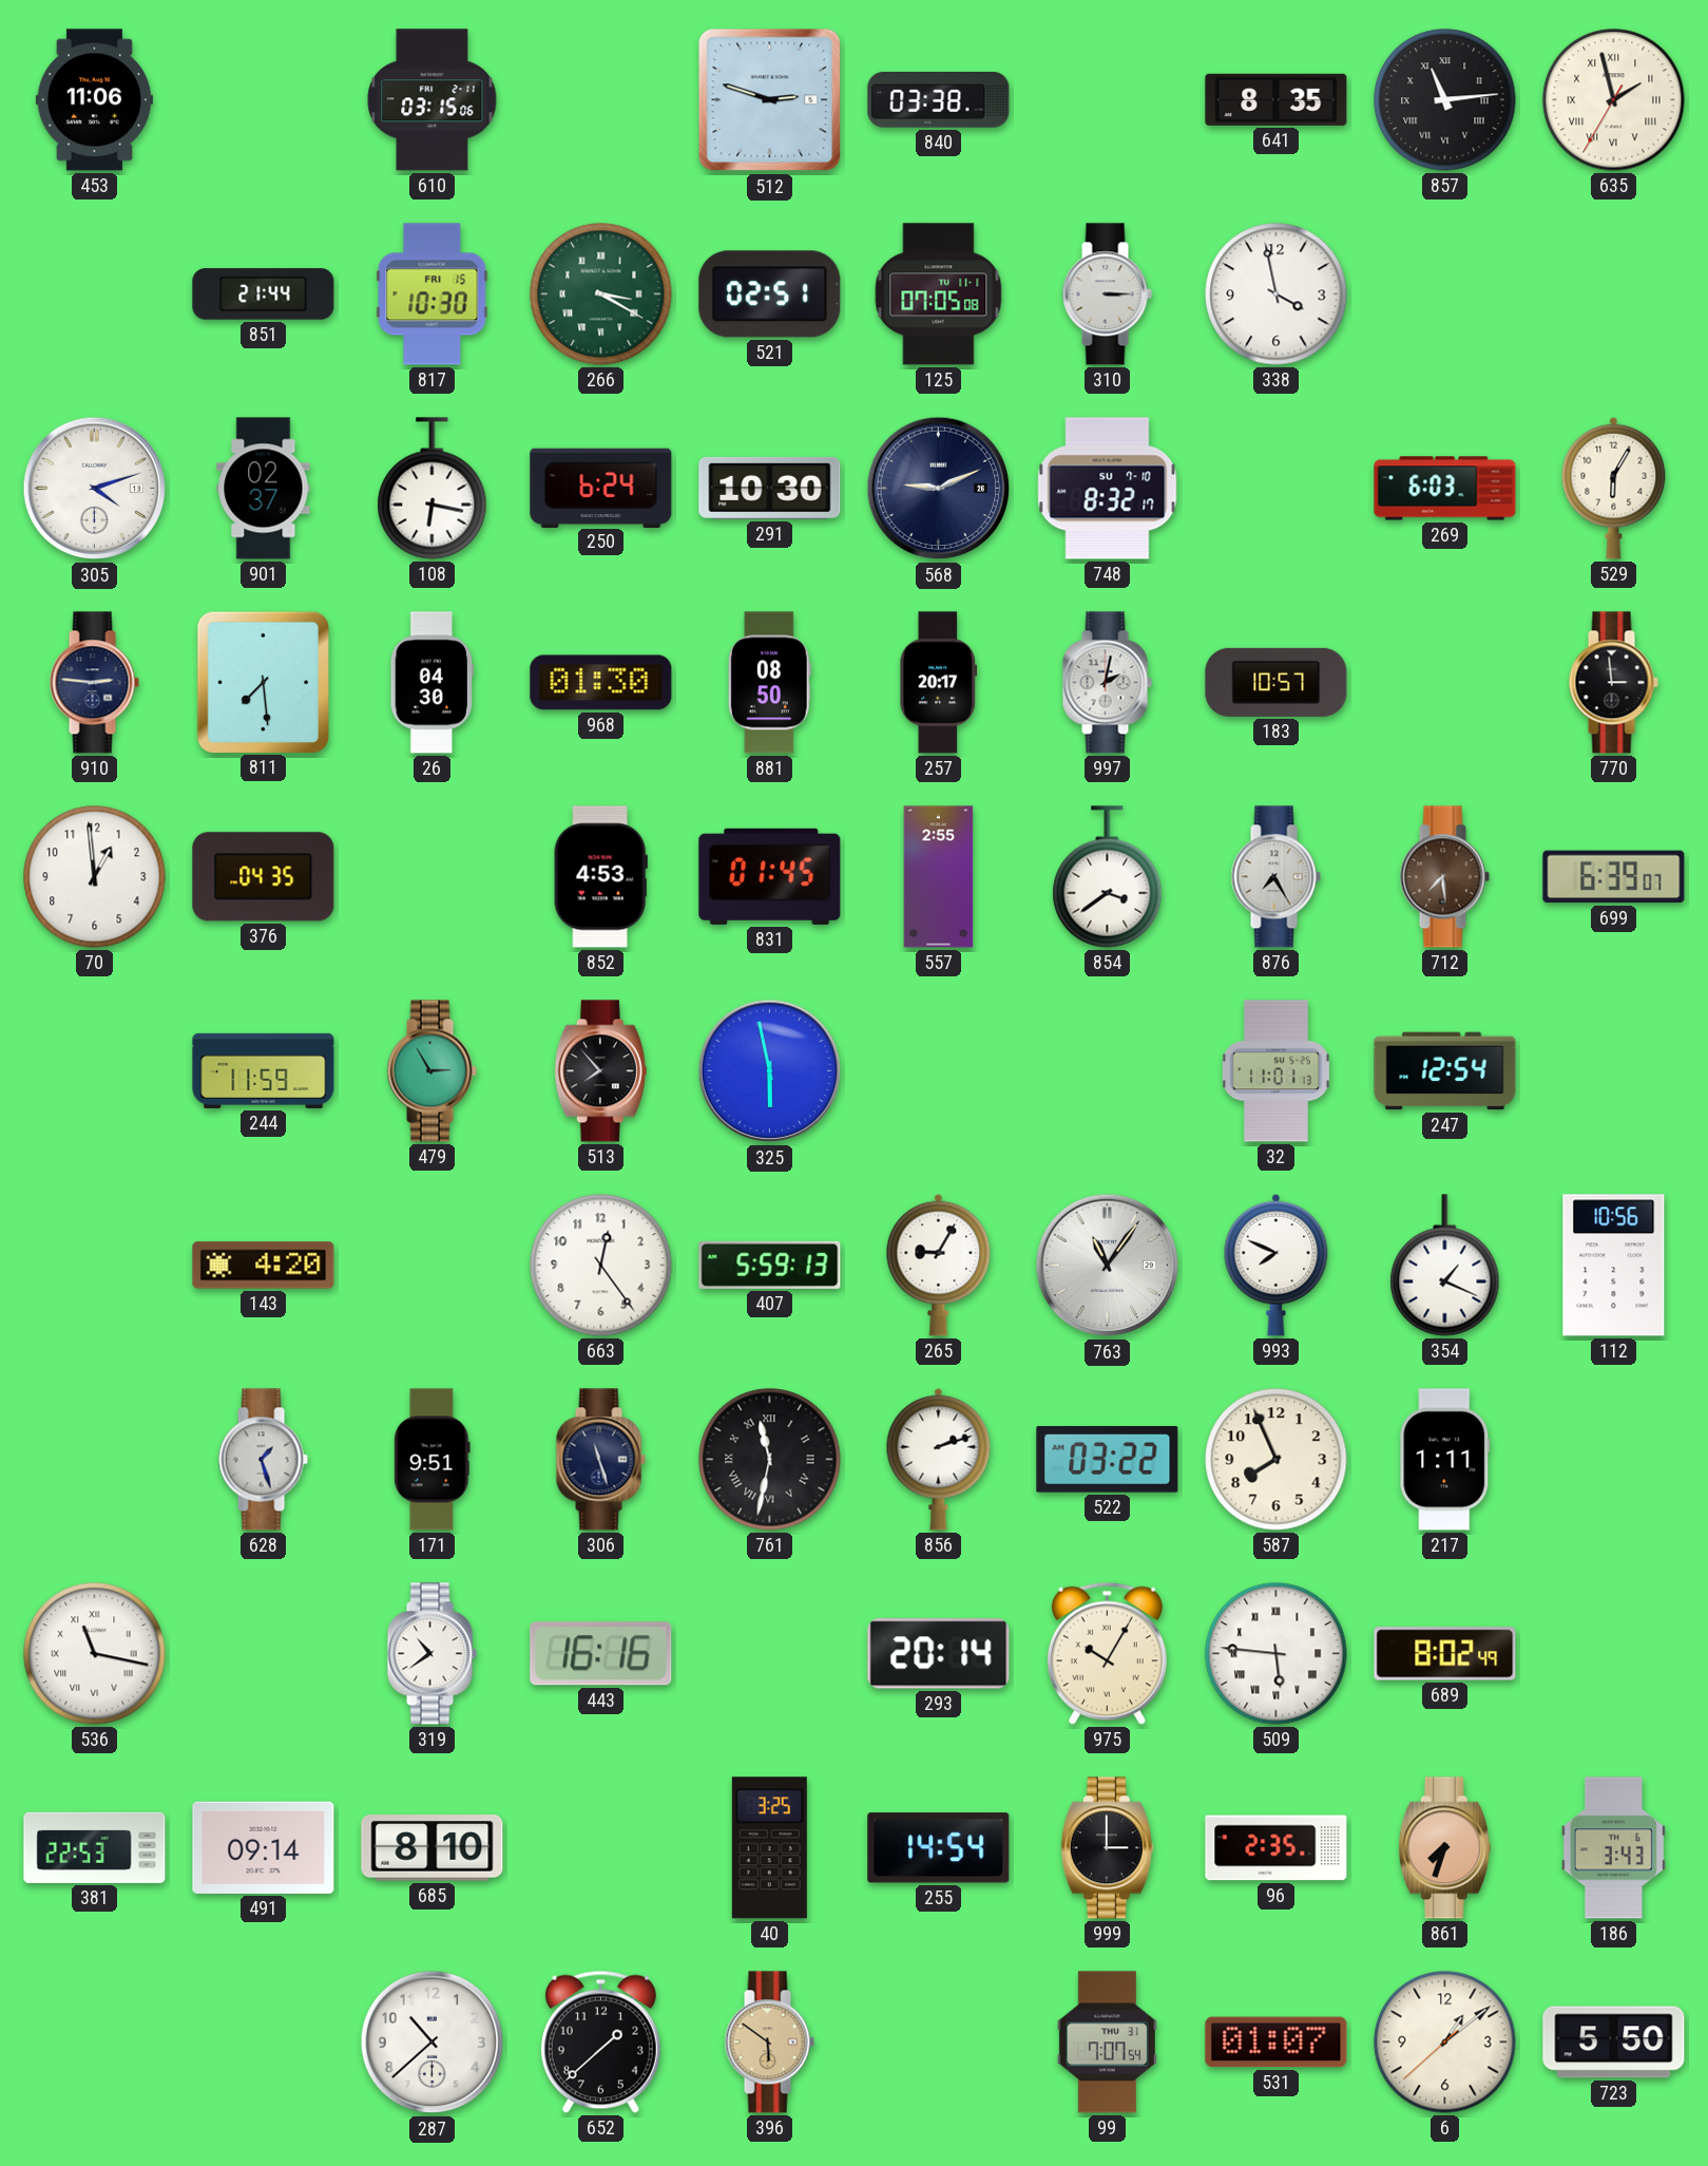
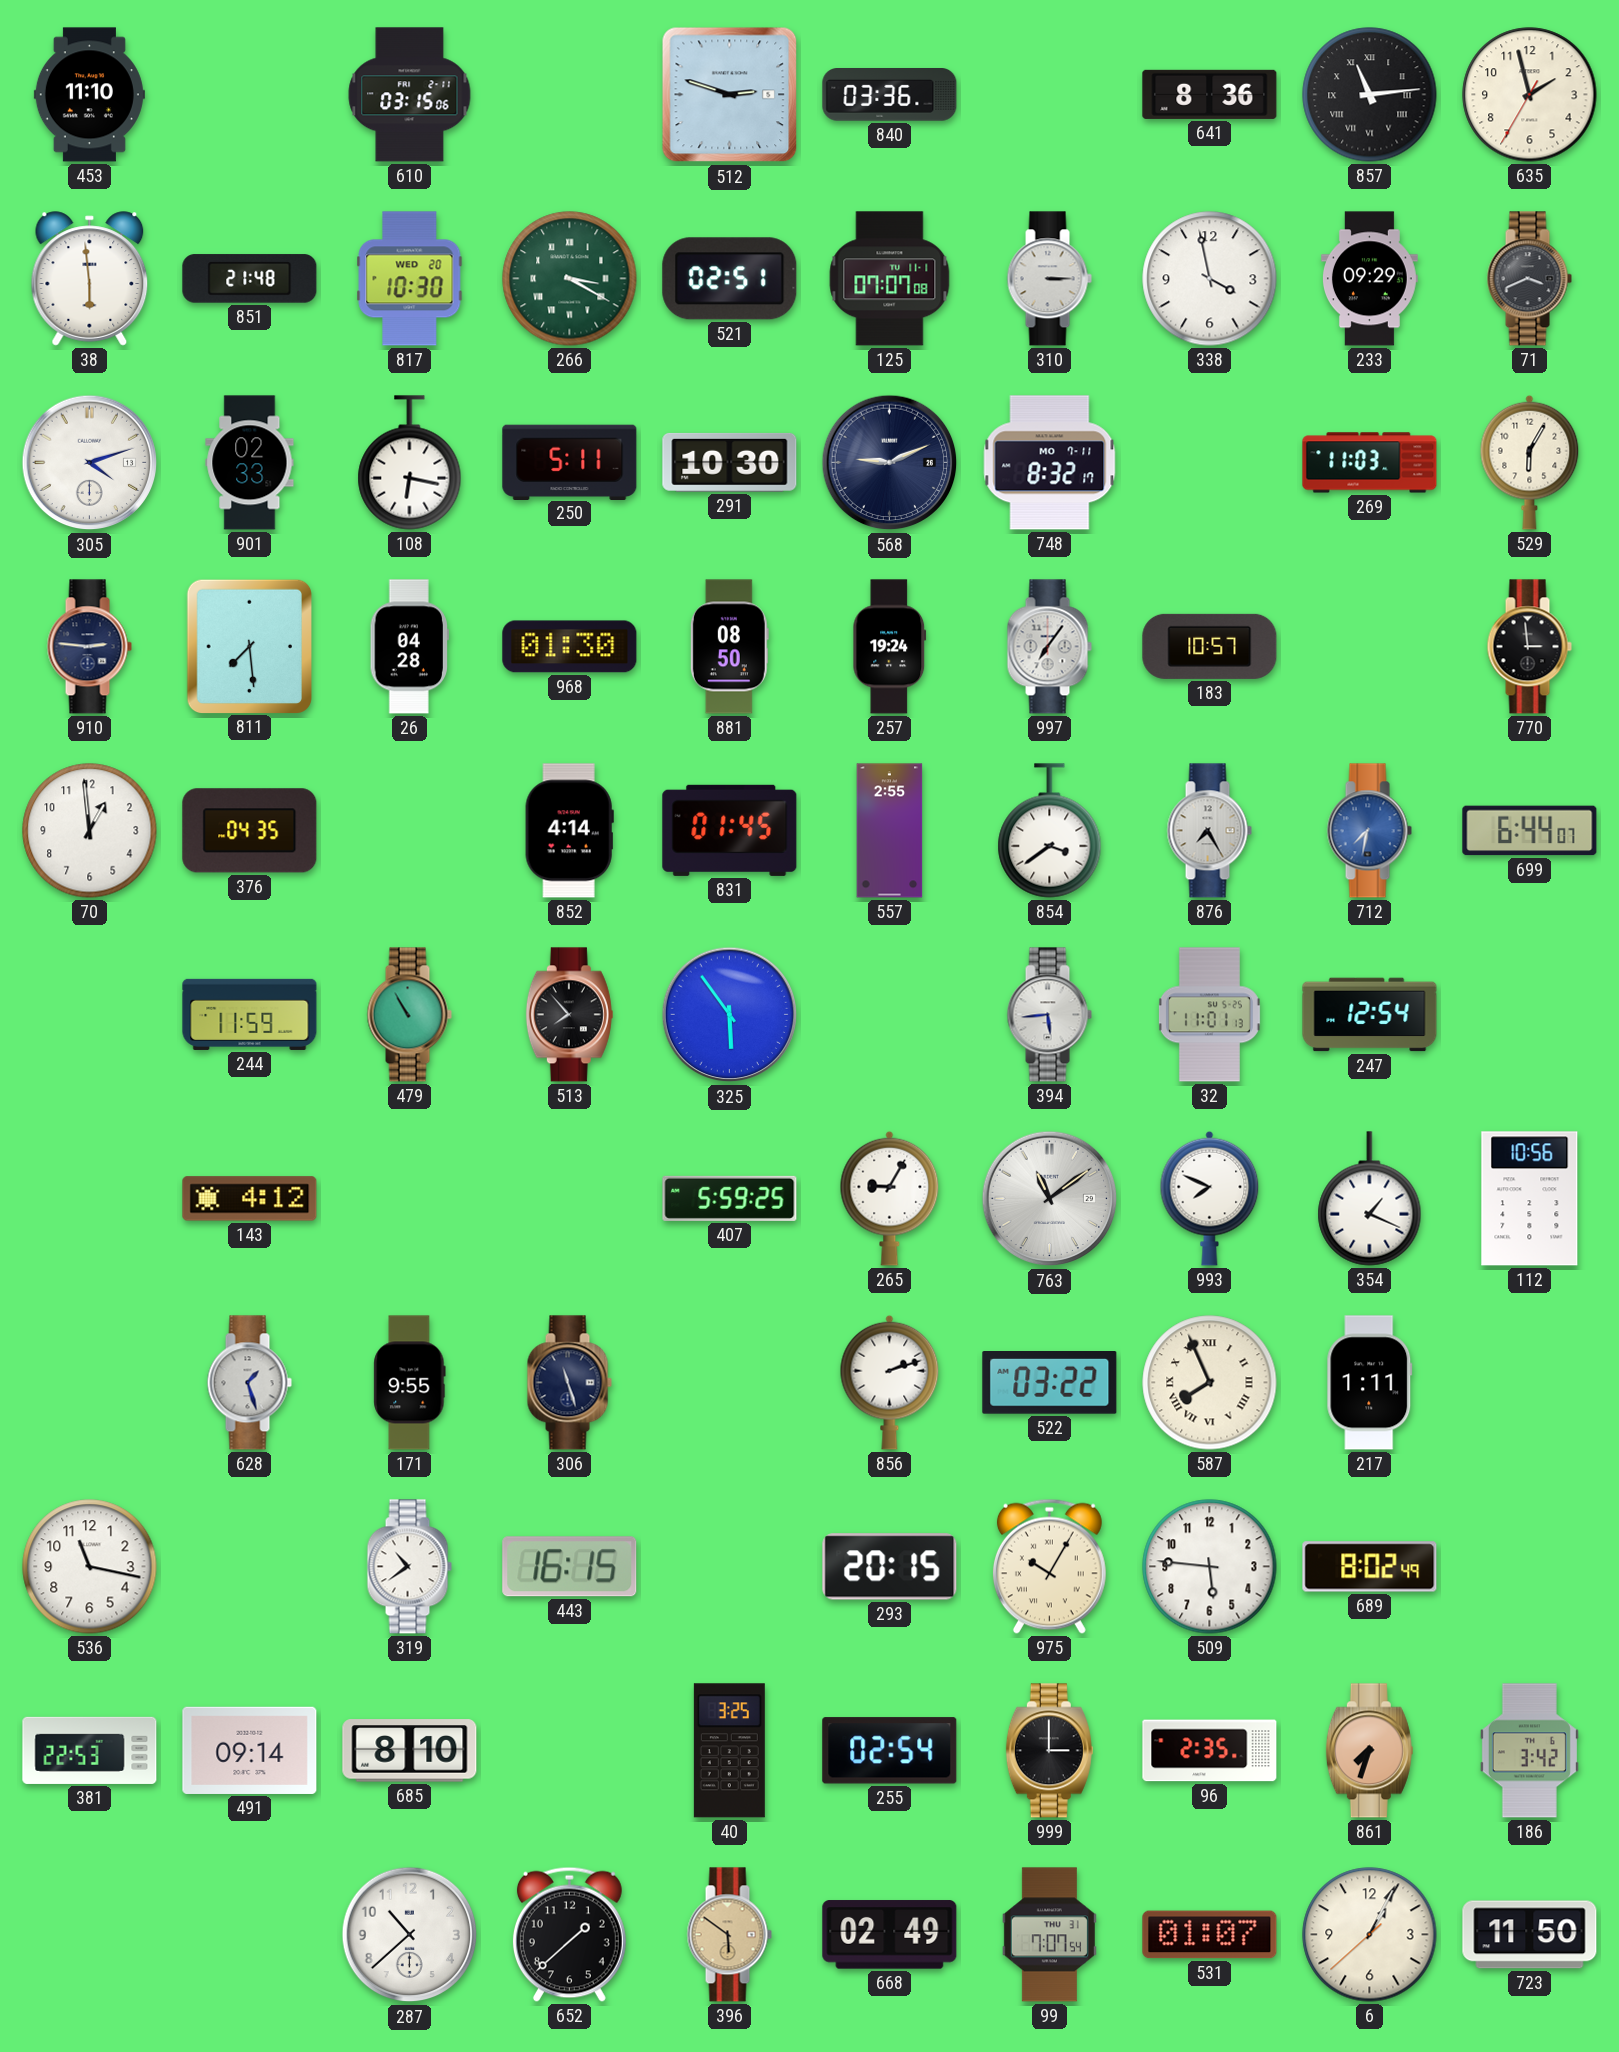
453: 11:06 -> 11:10
840: 03:38 -> 03:36
641: 8:35 -> 8:36
635 numerals: Roman -> Arabic
38: none -> 5:59
851: 21:44 -> 21:48
817 date: FRI 15 -> WED 20
125: 07:05 -> 07:07
233: none -> 09:29
71: none -> 3:41
901: 02:37 -> 02:33
250: 6:24 -> 5:11
748 date: SU 7-10 -> MO 7-11
269: 6:03 -> 11:03
26: 04:30 -> 04:28
257: 20:17 -> 19:24
997: 2:02 -> 7:06
852: 4:53 -> 4:14
712: 7:29 -> 7:32
712 dial: brown -> blue
699: 6:39 -> 6:44
479: 2:55 -> 10:55
325: 5:58 -> 5:54
394: none -> 5:44
143: 4:20 -> 4:12
663: 12:24 -> none
407: 5:59:13 -> 5:59:25
763: 11:06 -> 11:09
171: 9:51 -> 9:55
761: 11:32 -> none
587 numerals: Arabic -> Roman
536 numerals: Roman -> Arabic
443: 16:16 -> 16:15
293: 20:14 -> 20:15
509 numerals: Roman -> Arabic
255: 14:54 -> 02:54
186: 3:43 -> 3:42
668: none -> 02:49
6: 1:08 -> 1:04
723: 5:50 -> 11:50
